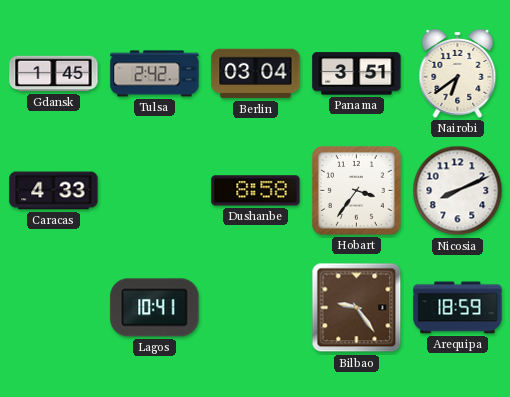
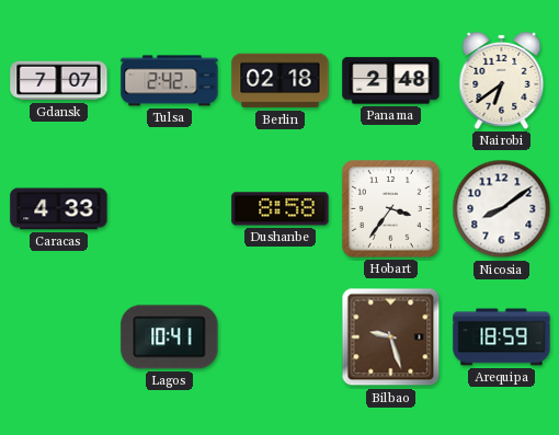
Gdansk: 1:45 -> 7:07
Berlin: 03:04 -> 02:18
Panama: 3:51 -> 2:48
Nicosia: 8:11 -> 8:09
Bilbao: 9:24 -> 9:27
